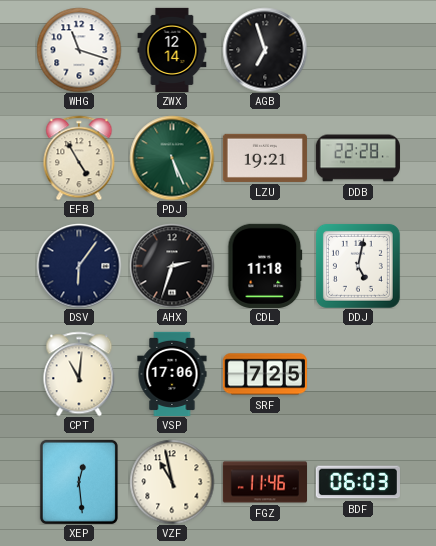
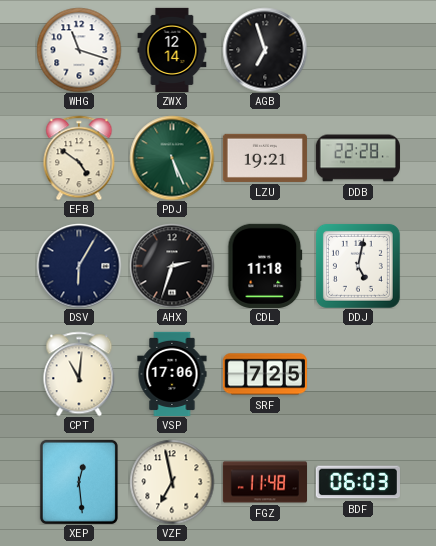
EFB: 4:55 -> 4:51
DSV: 6:06 -> 6:05
VZF: 10:58 -> 6:58
FGZ: 11:46 -> 11:48
